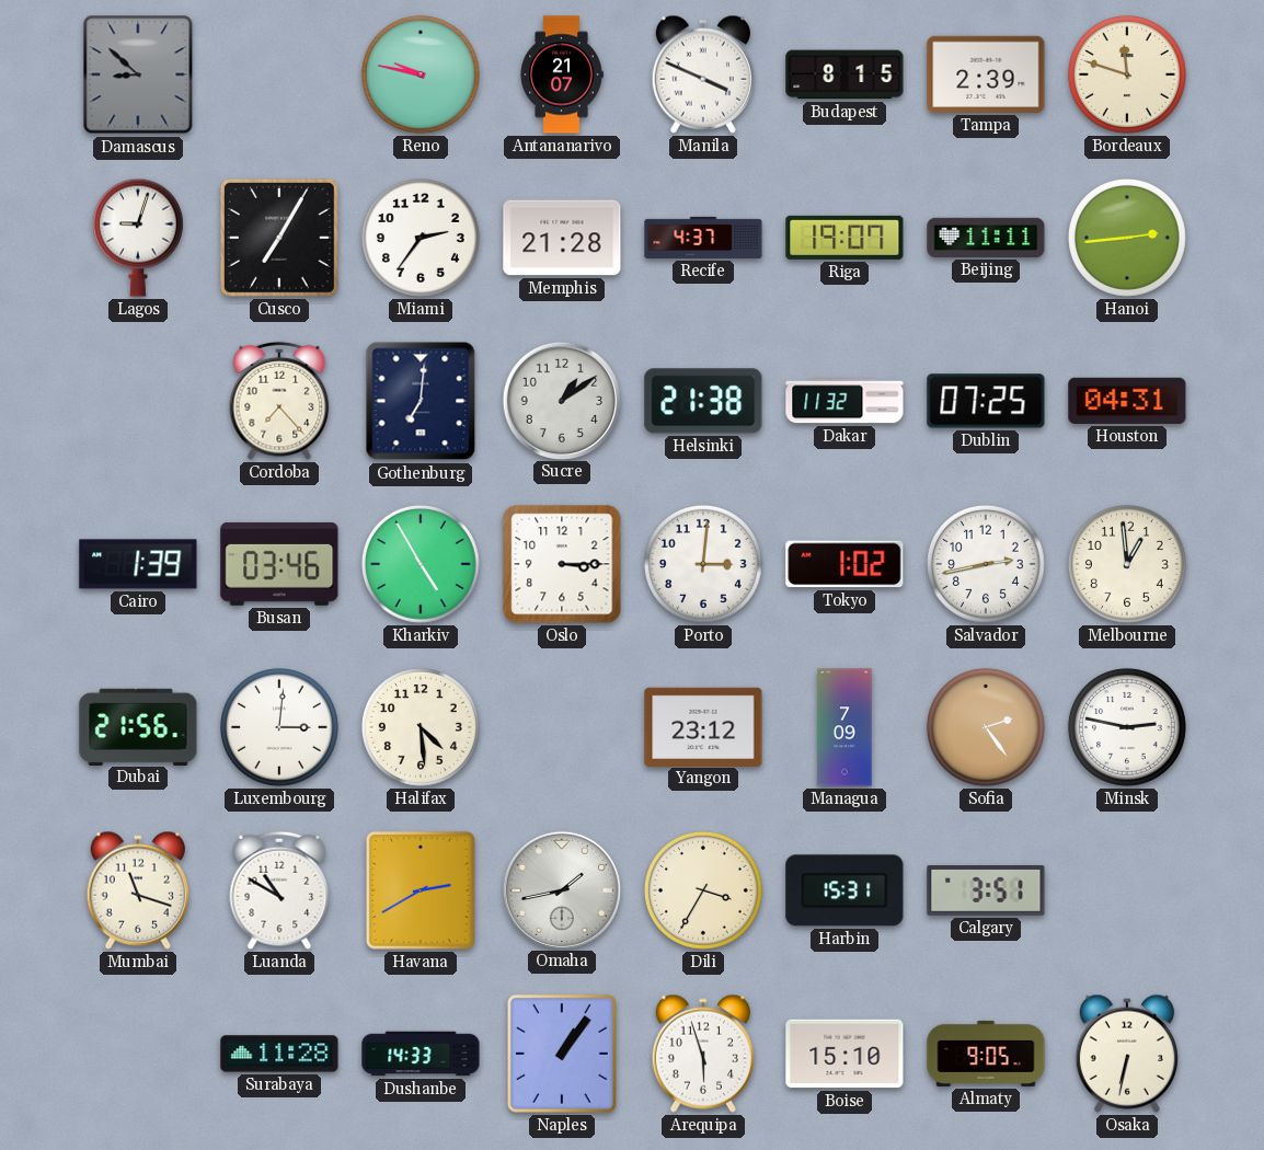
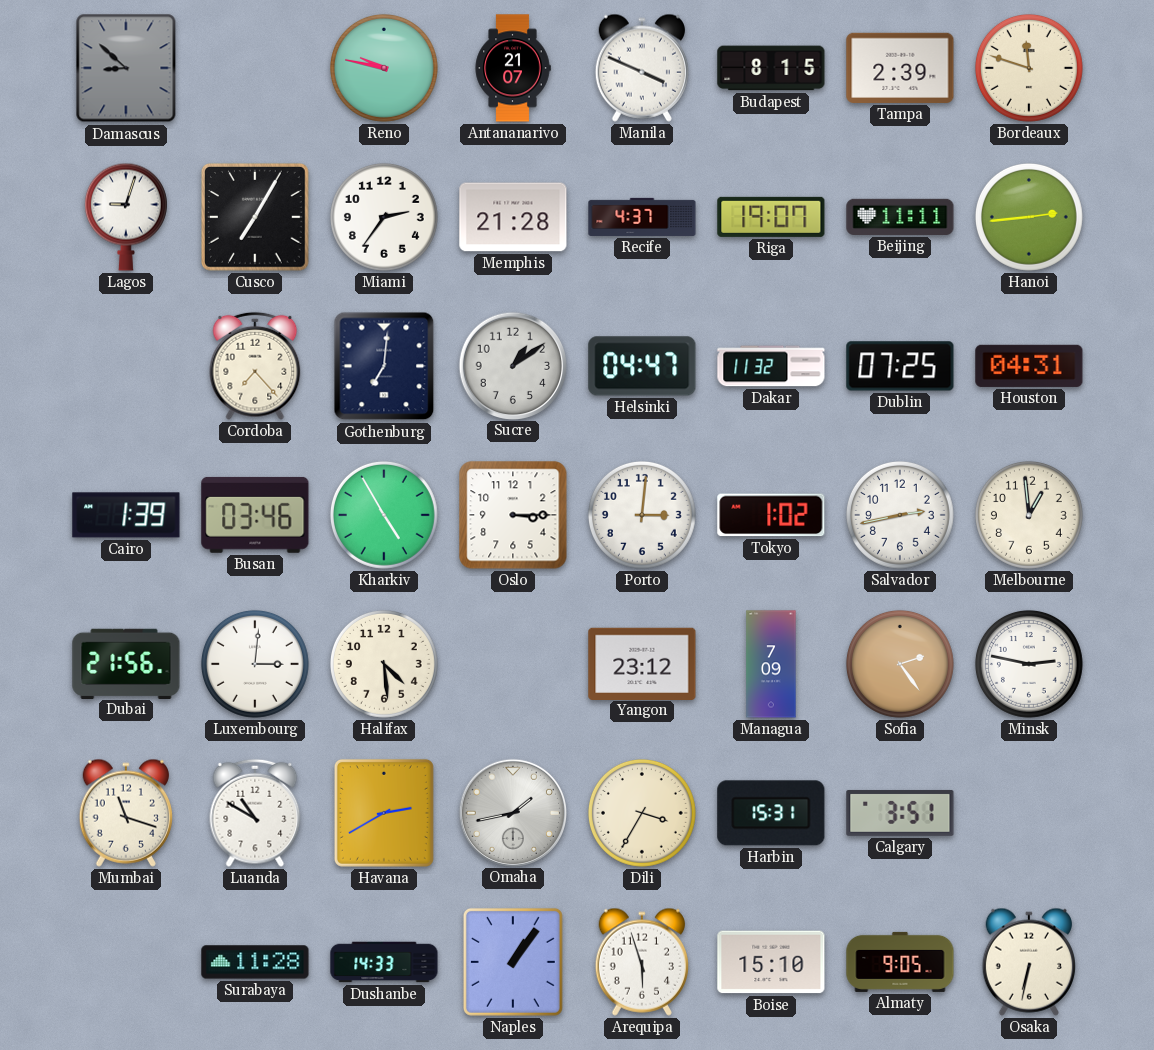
Helsinki: 21:38 -> 04:47
